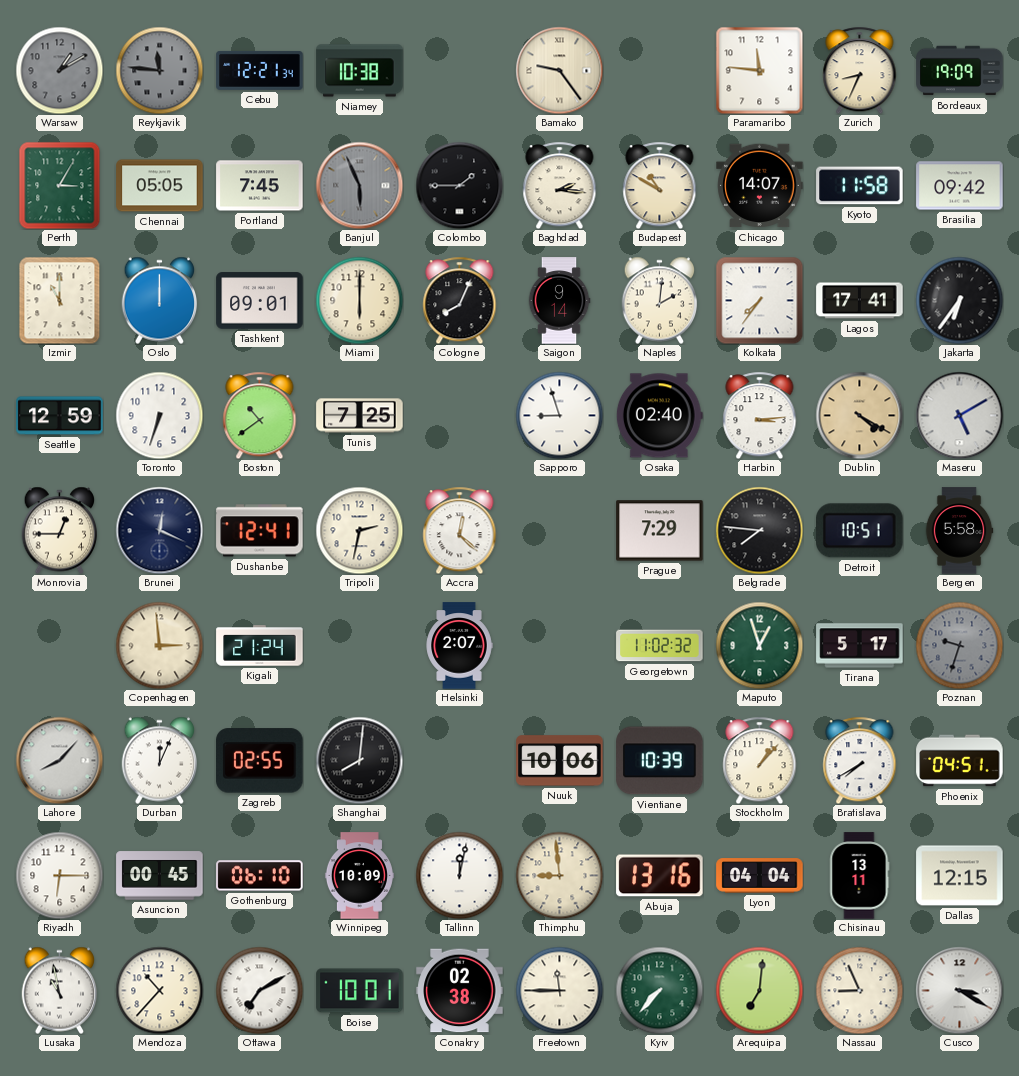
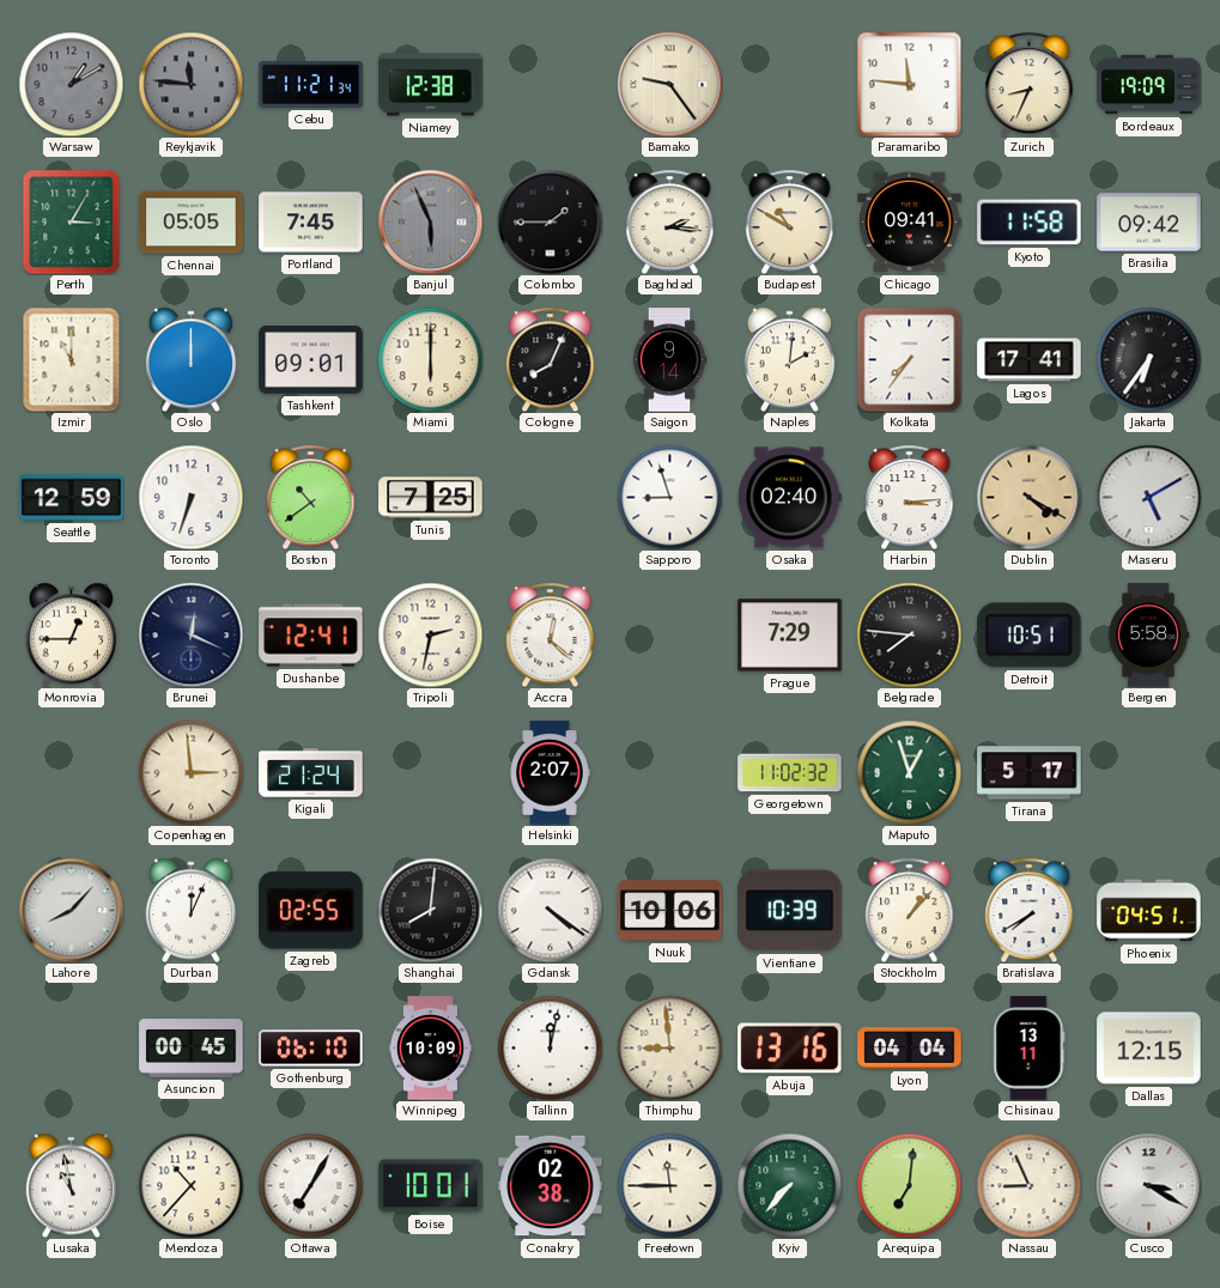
Cebu: 12:21 -> 11:21
Niamey: 10:38 -> 12:38
Chicago: 14:07 -> 09:41
Poznan: 9:33 -> none
Gdansk: none -> 4:21
Riyadh: 6:15 -> none
Ottawa: 7:10 -> 7:05
